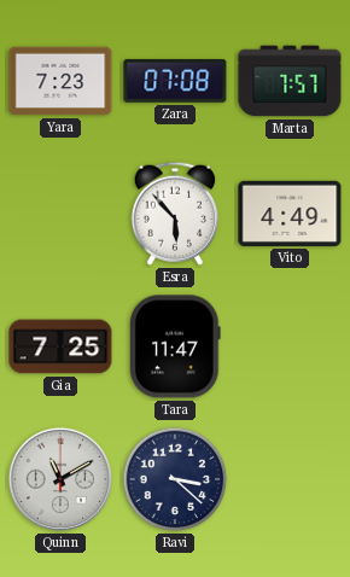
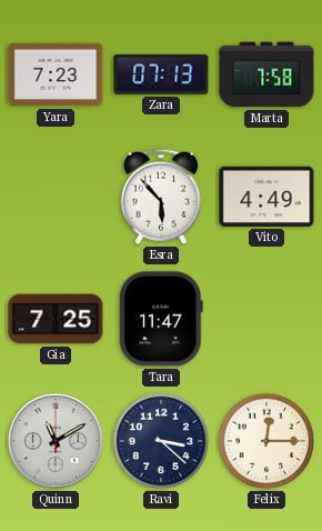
Zara: 07:08 -> 07:13
Marta: 7:57 -> 7:58
Felix: none -> 12:15
